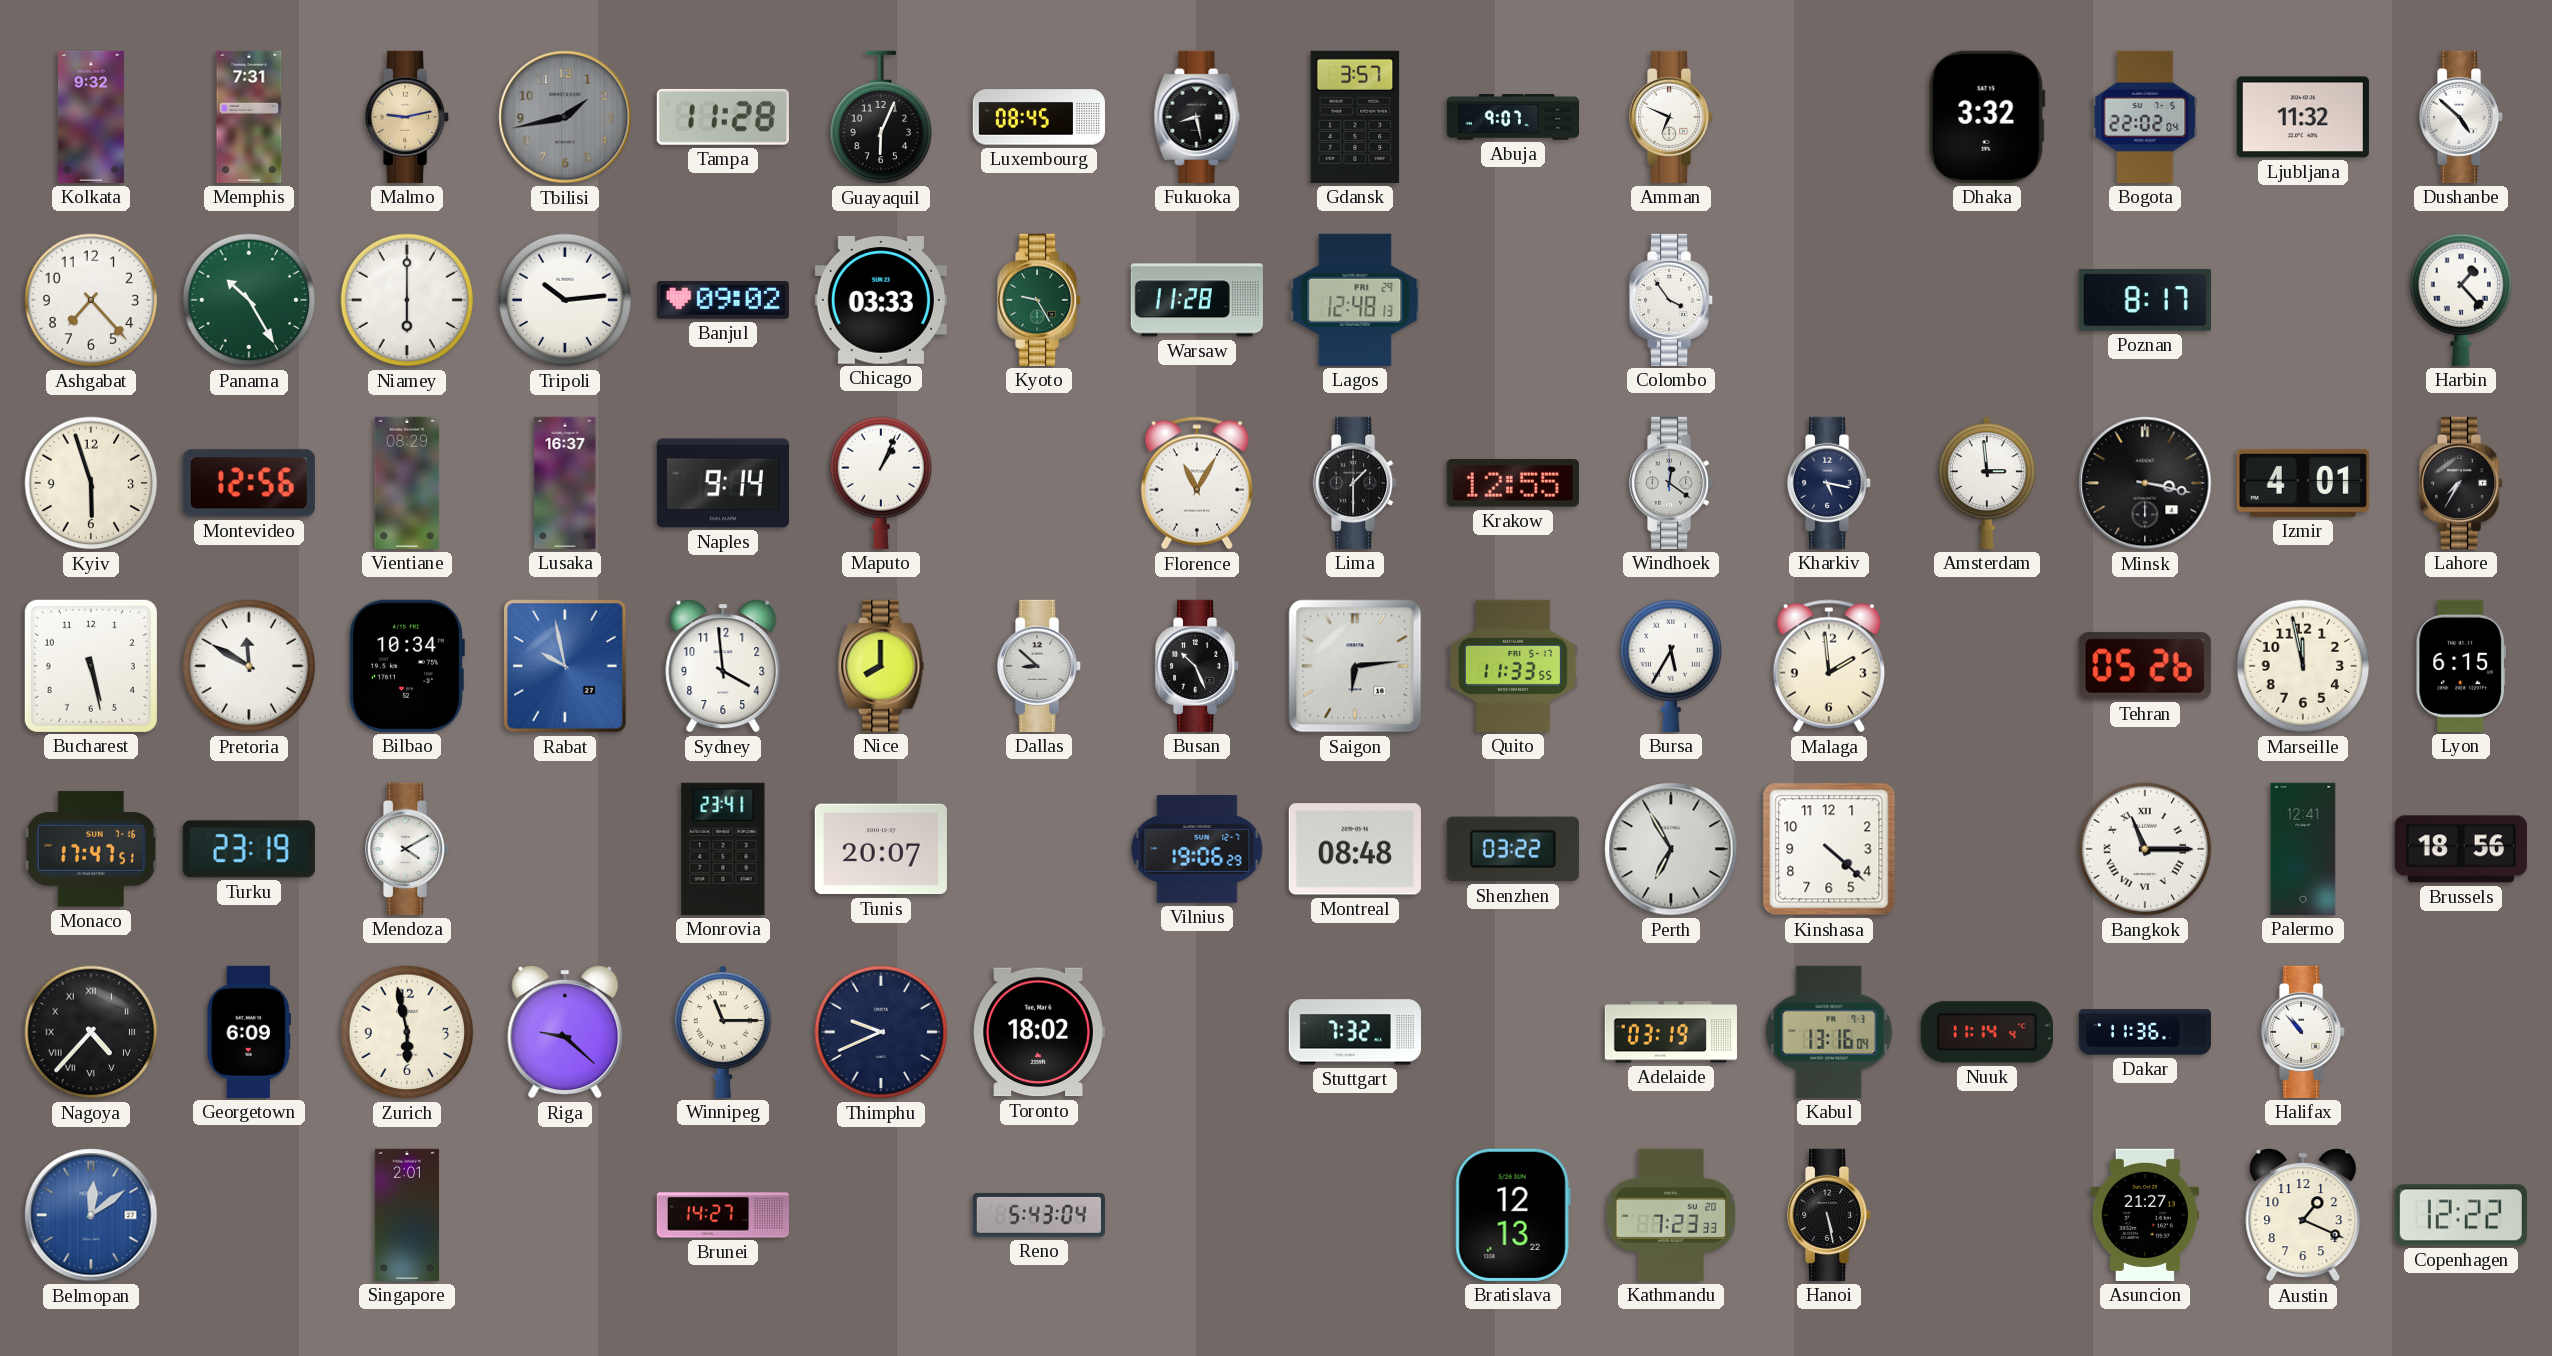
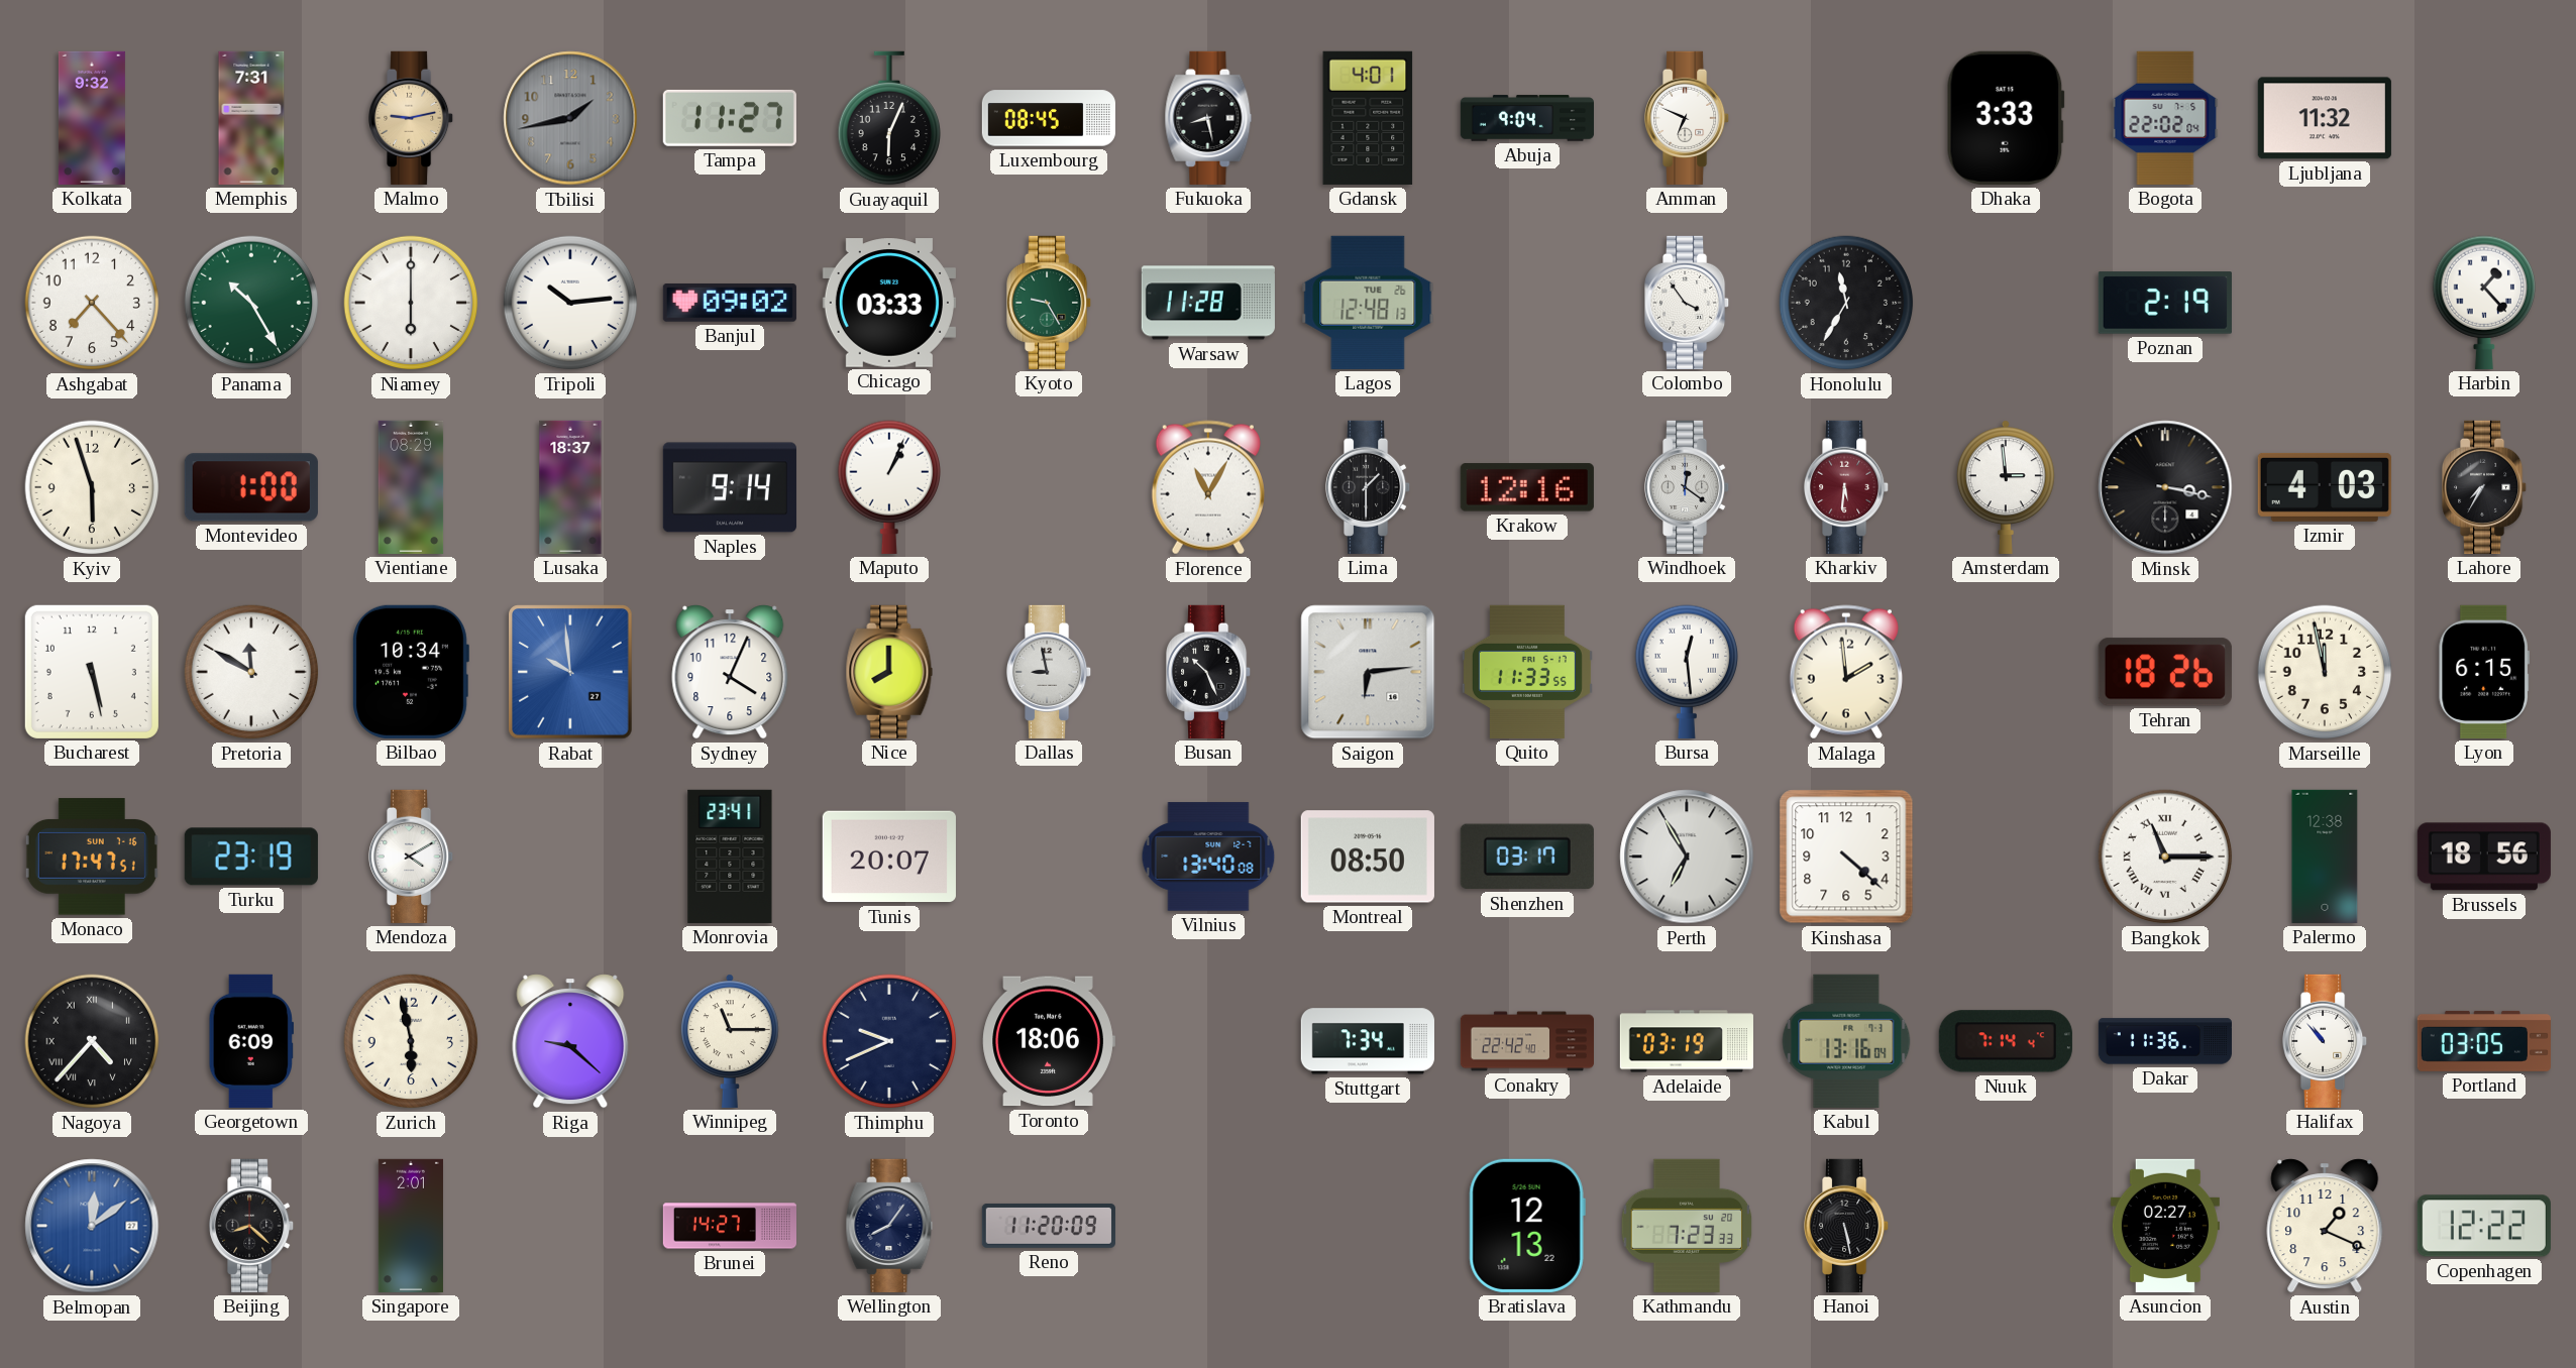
Tampa: 11:28 -> 11:27
Gdansk: 3:57 -> 4:01
Abuja: 9:07 -> 9:04
Dhaka: 3:32 -> 3:33
Dushanbe: 4:52 -> none
Lagos date: FRI 29 -> TUE 26
Honolulu: none -> 11:35
Poznan: 8:17 -> 2:19
Montevideo: 12:56 -> 1:00
Lusaka: 16:37 -> 18:37
Krakow: 12:55 -> 12:16
Kharkiv: 5:17 -> 5:31
Kharkiv dial: navy -> burgundy
Izmir: 4:01 -> 4:03
Rabat: 9:58 -> 9:59
Sydney: 3:59 -> 4:04
Dallas: 8:52 -> 8:58
Bursa: 5:35 -> 12:29
Tehran: 05:26 -> 18:26
Vilnius: 19:06 -> 13:40
Montreal: 08:48 -> 08:50
Shenzhen: 03:22 -> 03:17
Palermo: 12:41 -> 12:38
Toronto: 18:02 -> 18:06
Stuttgart: 7:32 -> 7:34
Conakry: none -> 22:42
Nuuk: 11:14 -> 7:14
Portland: none -> 03:05
Beijing: none -> 8:22
Wellington: none -> 8:06
Reno: 5:43 -> 11:20
Asuncion: 21:27 -> 02:27
